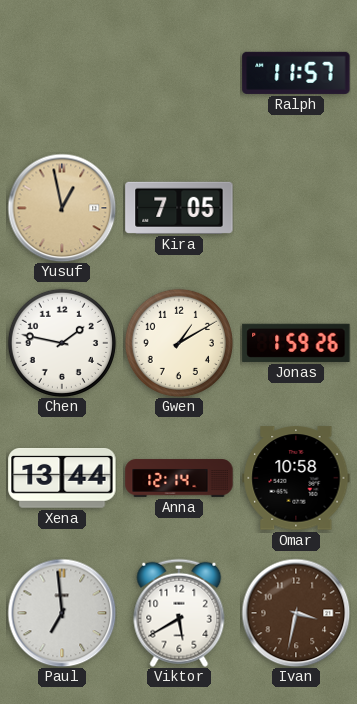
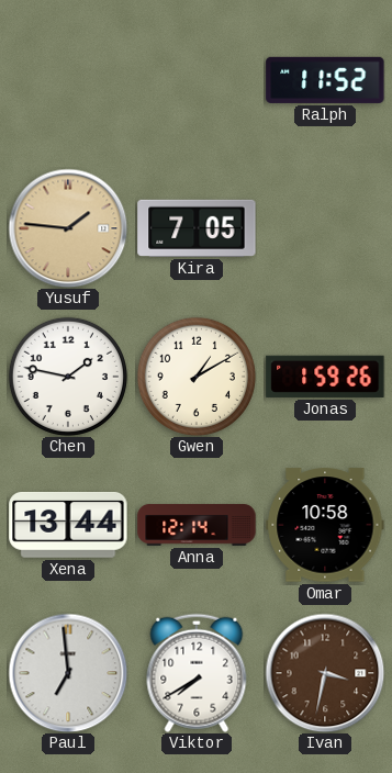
Ralph: 11:57 -> 11:52
Yusuf: 12:58 -> 1:46
Viktor: 5:40 -> 7:40
